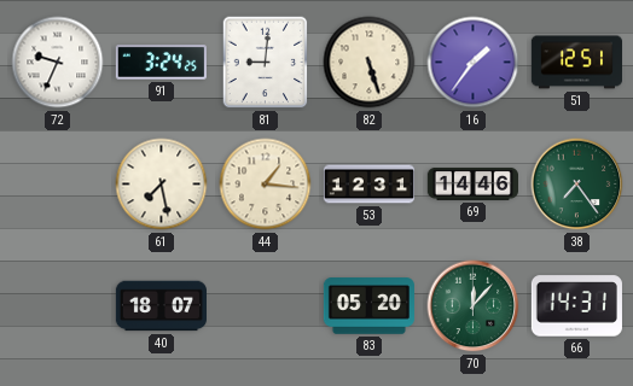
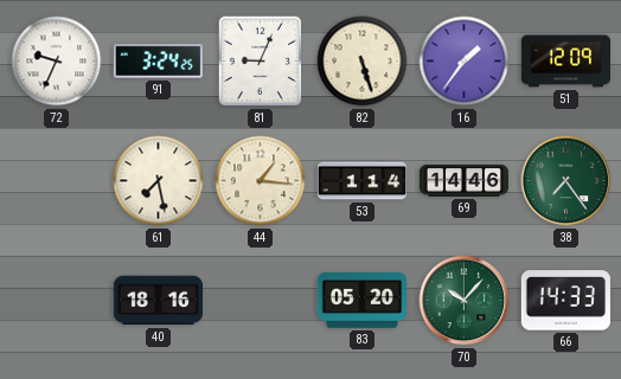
81: 9:01 -> 9:04
51: 12:51 -> 12:09
53: 12:31 -> 1:14
40: 18:07 -> 18:16
70: 12:07 -> 10:07
66: 14:31 -> 14:33
